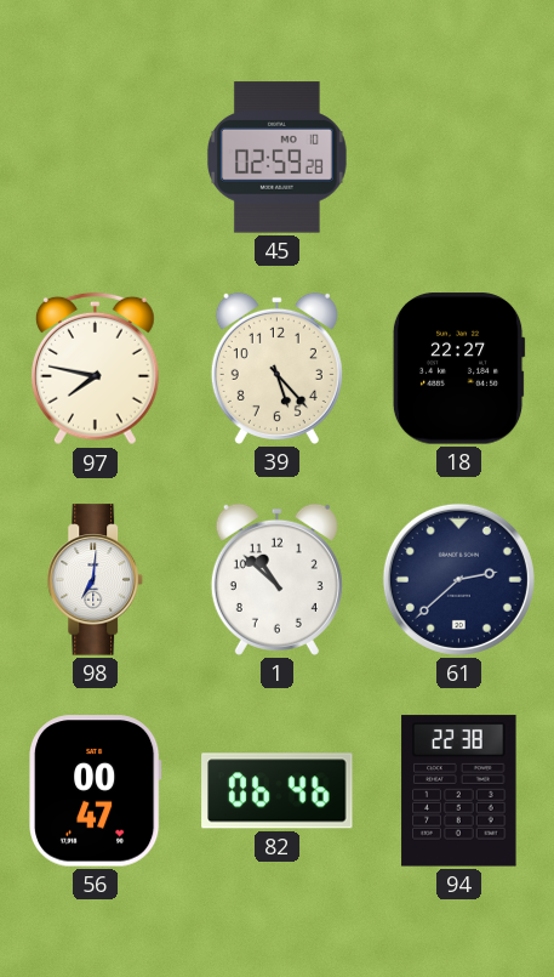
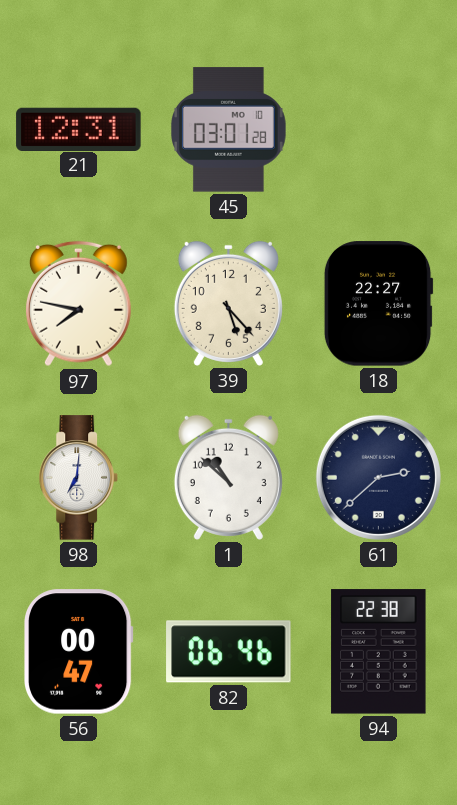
21: none -> 12:31
45: 02:59 -> 03:01
